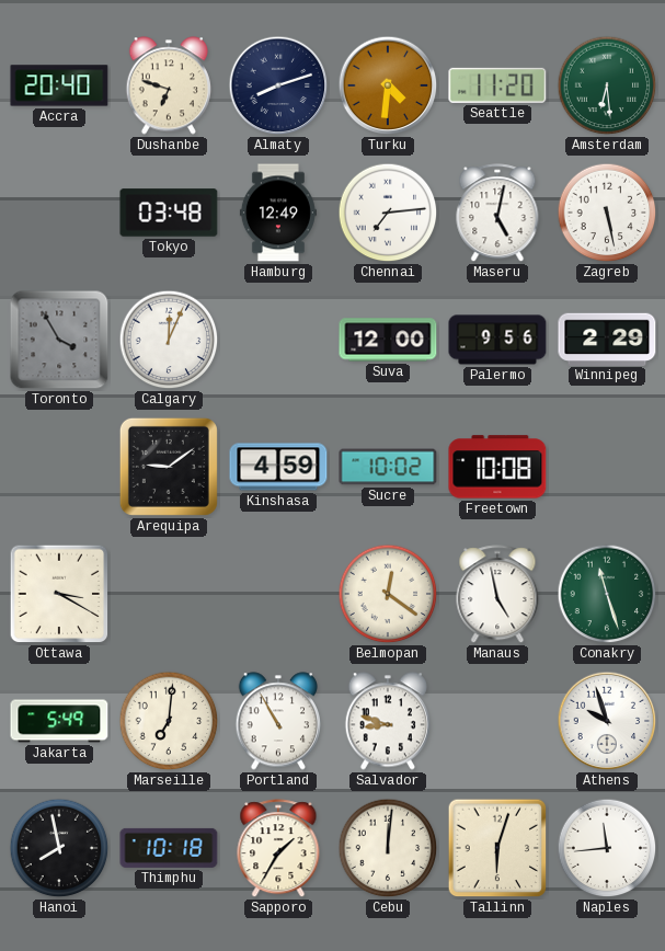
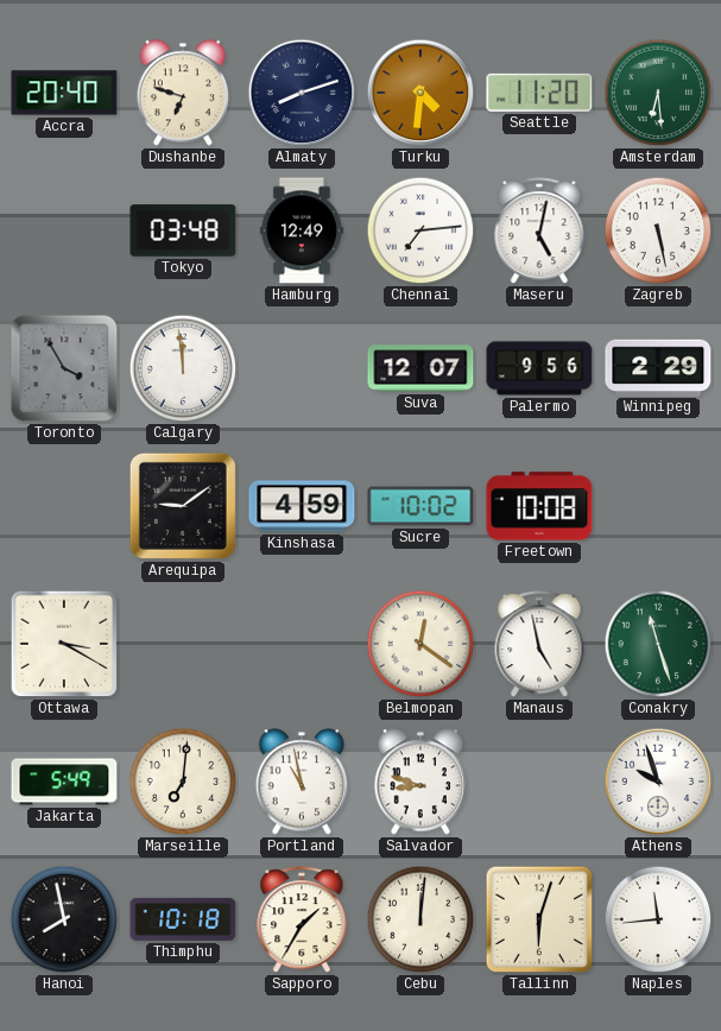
Calgary: 12:04 -> 11:59
Suva: 12:00 -> 12:07
Portland: 10:55 -> 10:58
